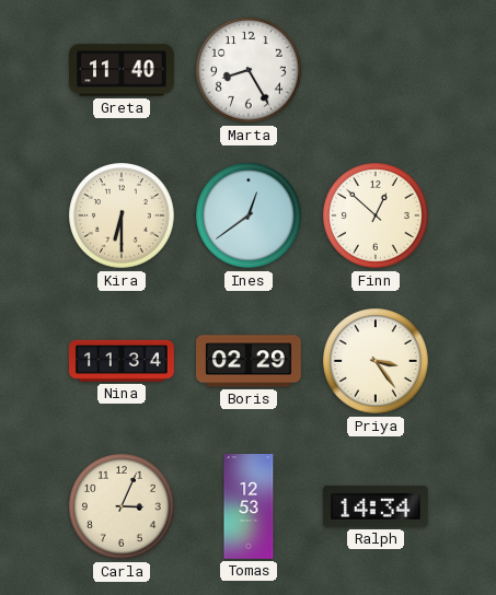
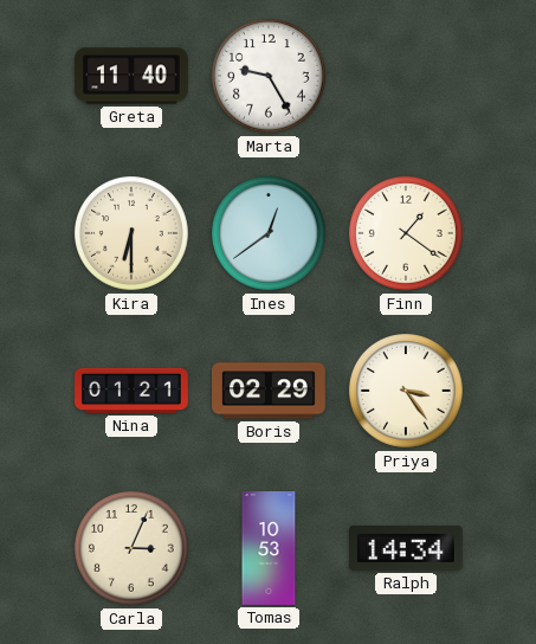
Marta: 8:25 -> 9:25
Finn: 12:52 -> 1:21
Nina: 11:34 -> 01:21
Tomas: 12:53 -> 10:53
